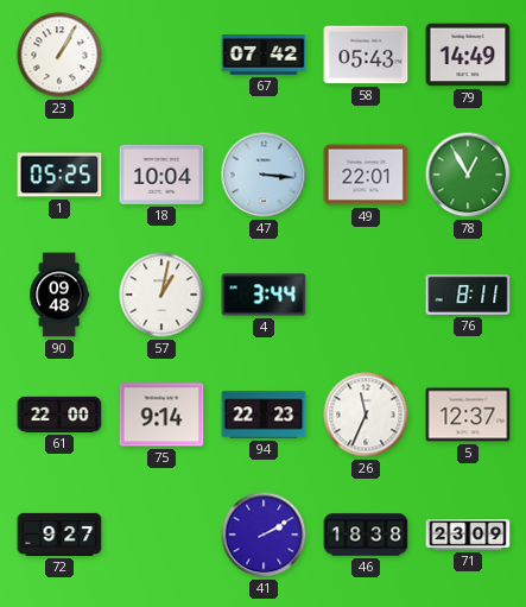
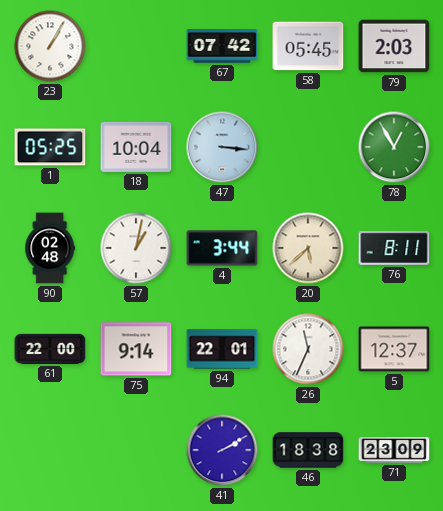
58: 05:43 -> 05:45
79: 14:49 -> 2:03
49: 22:01 -> none
90: 09:48 -> 02:48
20: none -> 5:38
94: 22:23 -> 22:01
72: 9:27 -> none
